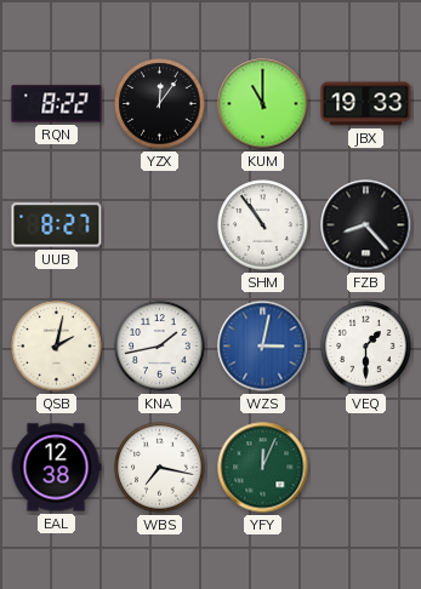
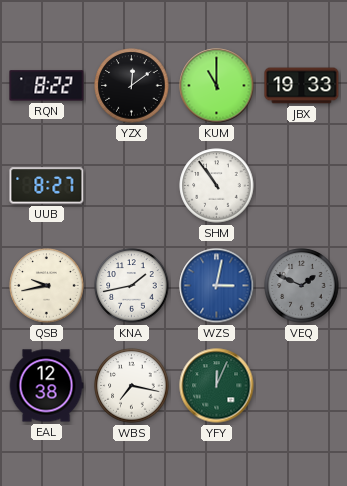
YZX: 12:06 -> 12:09
FZB: 8:23 -> none
QSB: 2:02 -> 9:43
VEQ: 1:30 -> 1:49
VEQ dial: white -> grey
